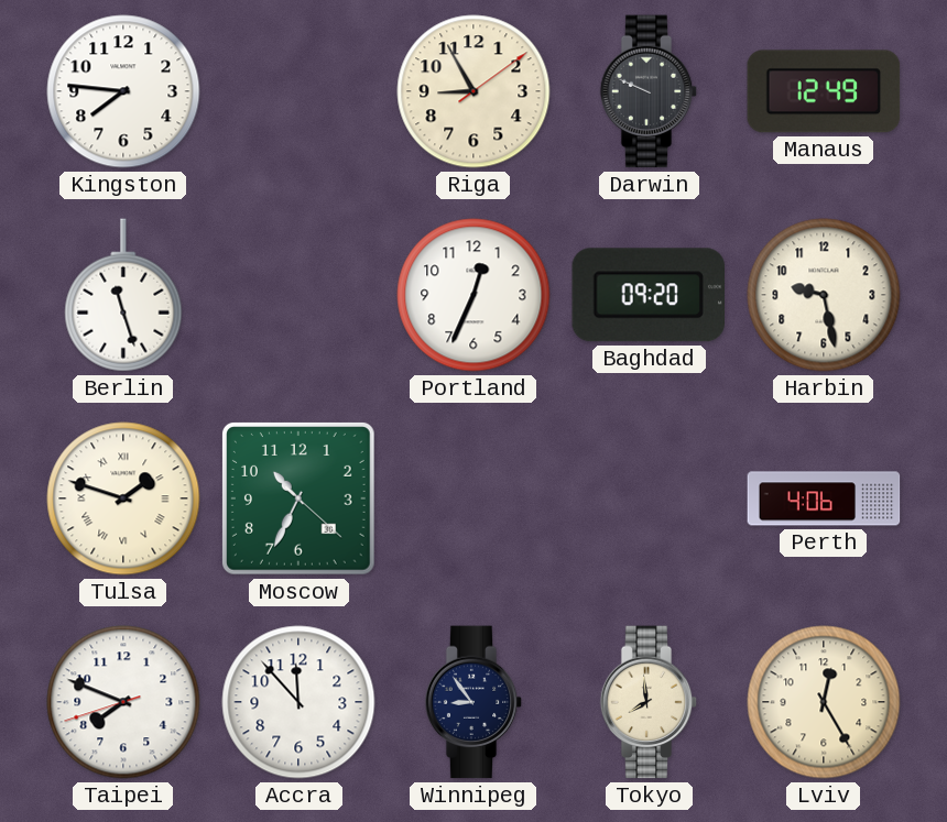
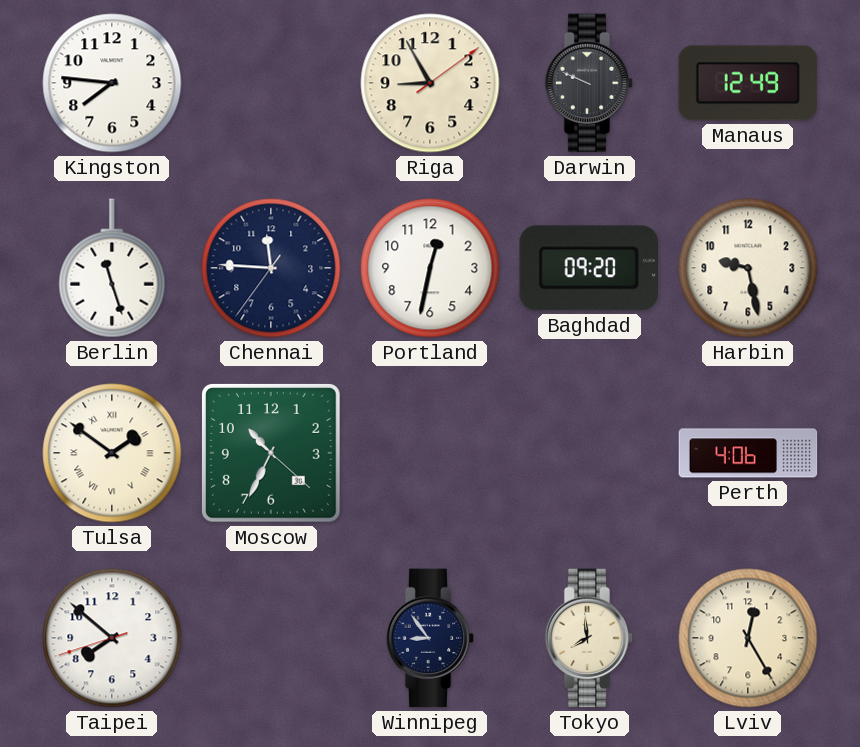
Chennai: none -> 11:45
Portland: 12:34 -> 12:32
Tulsa: 1:48 -> 1:51
Taipei: 7:48 -> 7:51
Accra: 11:53 -> none
